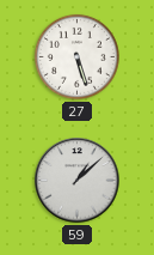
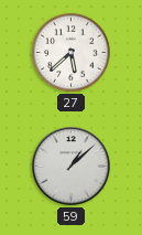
27: 5:27 -> 5:38
